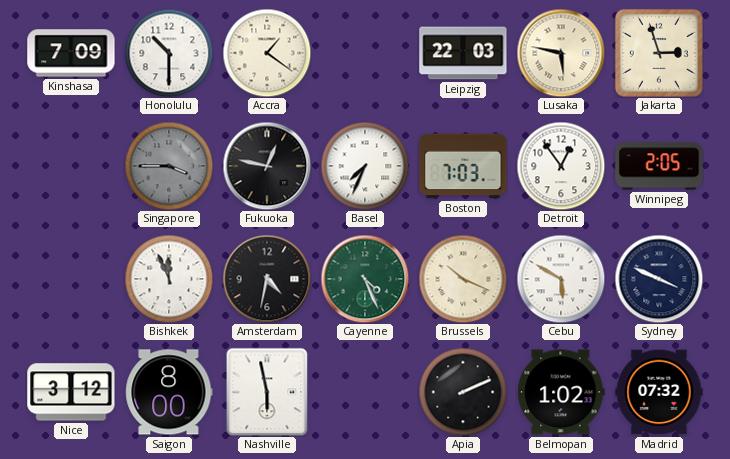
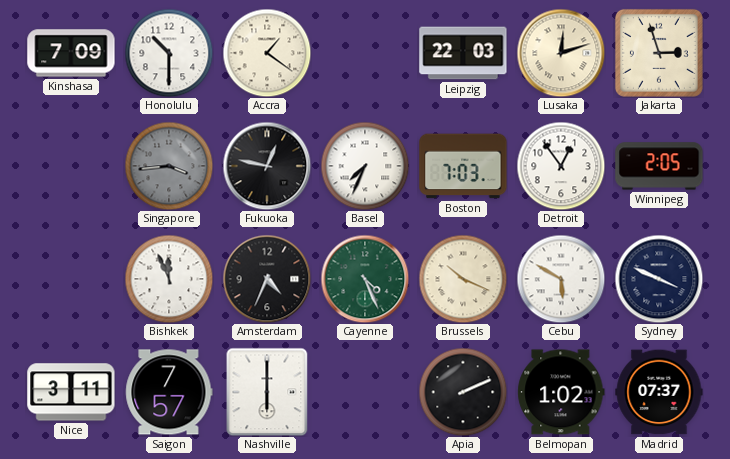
Lusaka: 5:47 -> 12:12
Singapore: 3:45 -> 3:44
Amsterdam: 4:32 -> 4:34
Nice: 3:12 -> 3:11
Saigon: 8:00 -> 7:57
Nashville: 5:58 -> 6:00
Madrid: 07:32 -> 07:37
